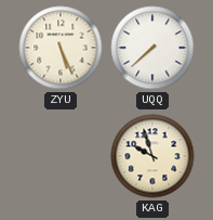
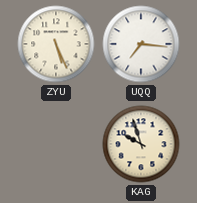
UQQ: 7:38 -> 7:16
